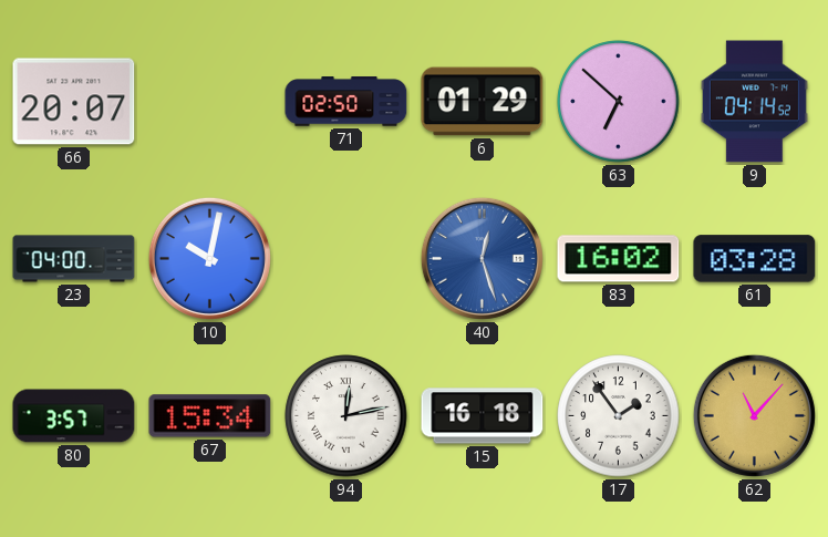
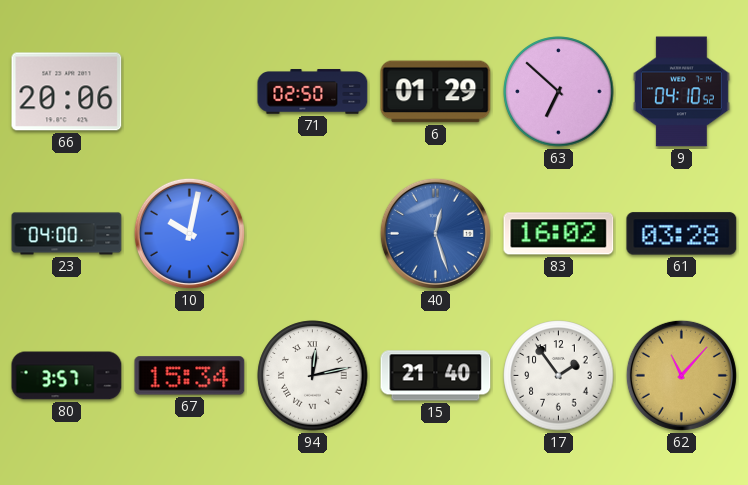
66: 20:07 -> 20:06
9: 04:14 -> 04:10
15: 16:18 -> 21:40
